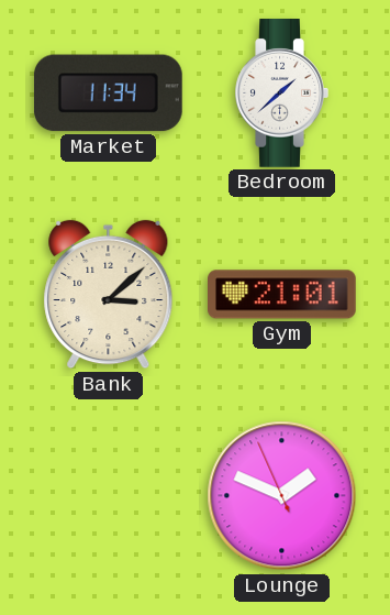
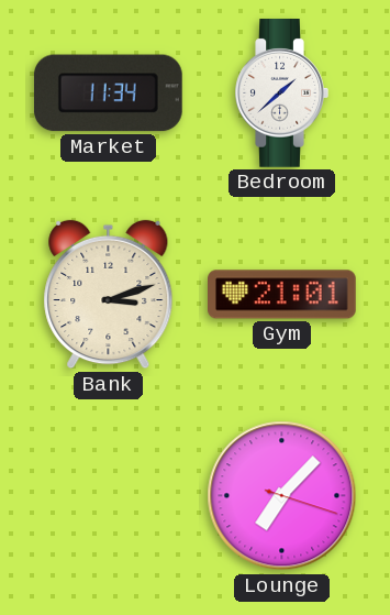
Bank: 3:08 -> 3:12
Lounge: 1:48 -> 7:07
